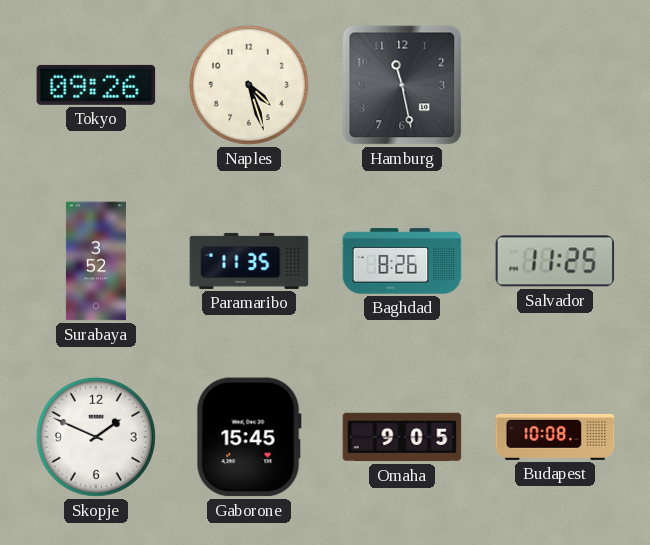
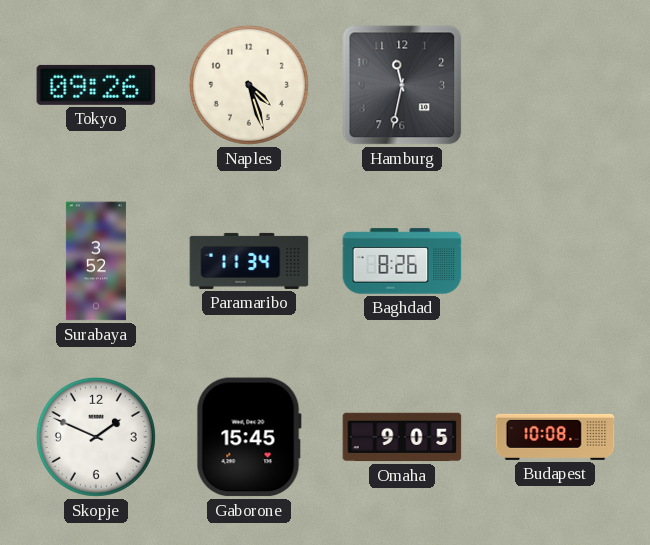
Hamburg: 11:28 -> 11:32
Paramaribo: 11:35 -> 11:34
Salvador: 11:25 -> none
